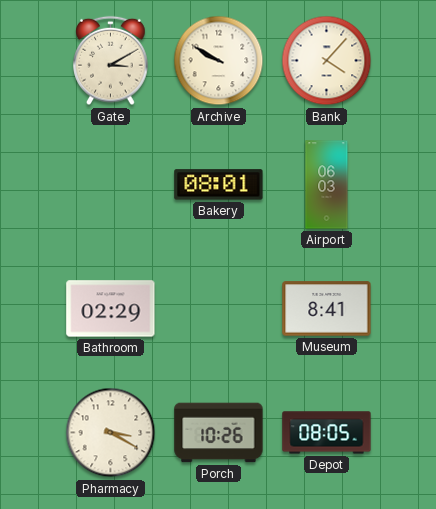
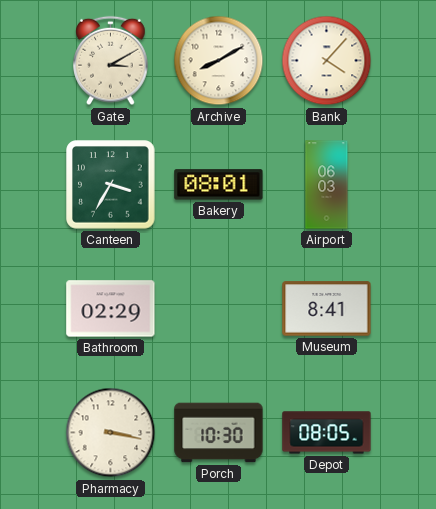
Archive: 9:50 -> 8:10
Canteen: none -> 3:35
Pharmacy: 3:20 -> 3:17
Porch: 10:26 -> 10:30
